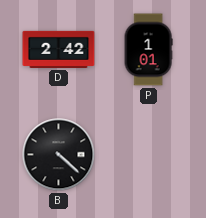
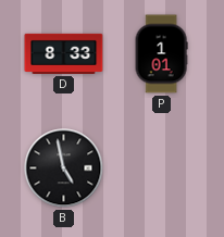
D: 2:42 -> 8:33
B: 4:22 -> 4:58
